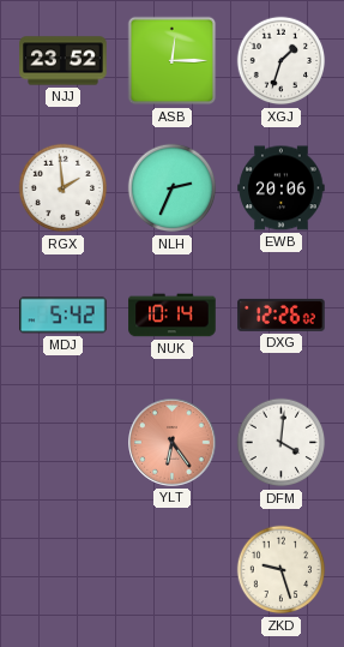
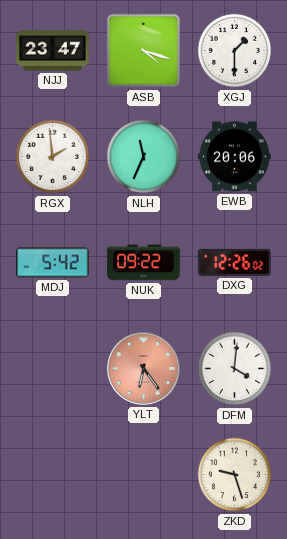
NJJ: 23:52 -> 23:47
ASB: 12:15 -> 4:18
XGJ: 1:33 -> 1:30
NLH: 2:34 -> 11:34
NUK: 10:14 -> 09:22
